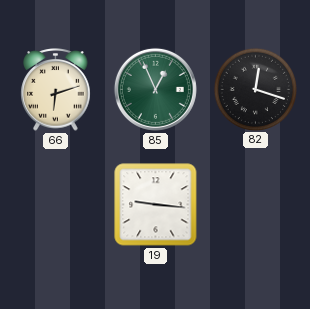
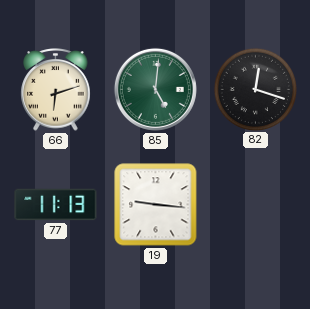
85: 12:56 -> 5:01
77: none -> 11:13
